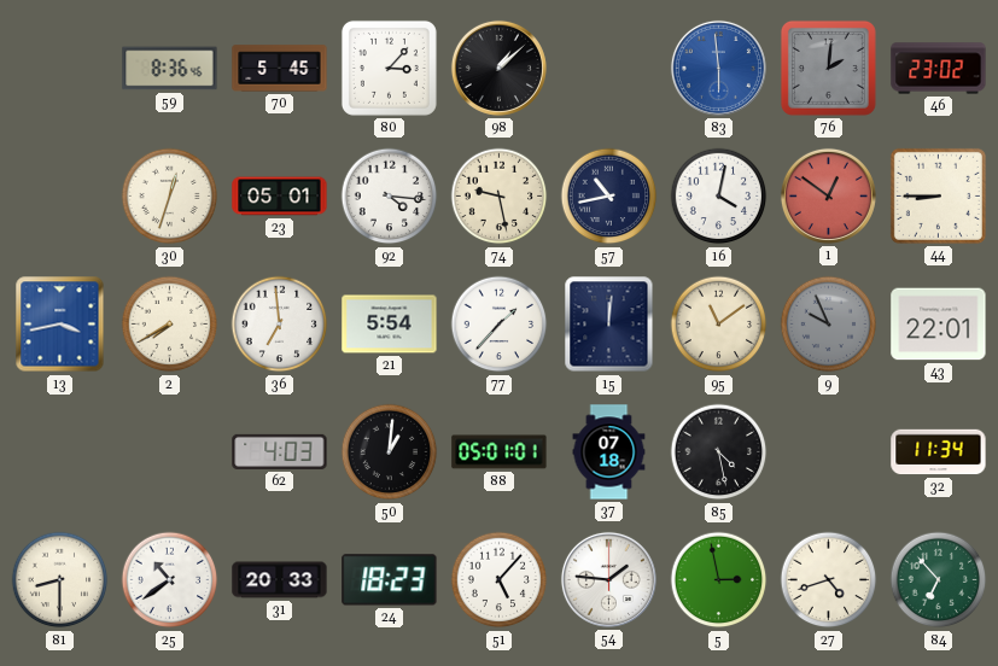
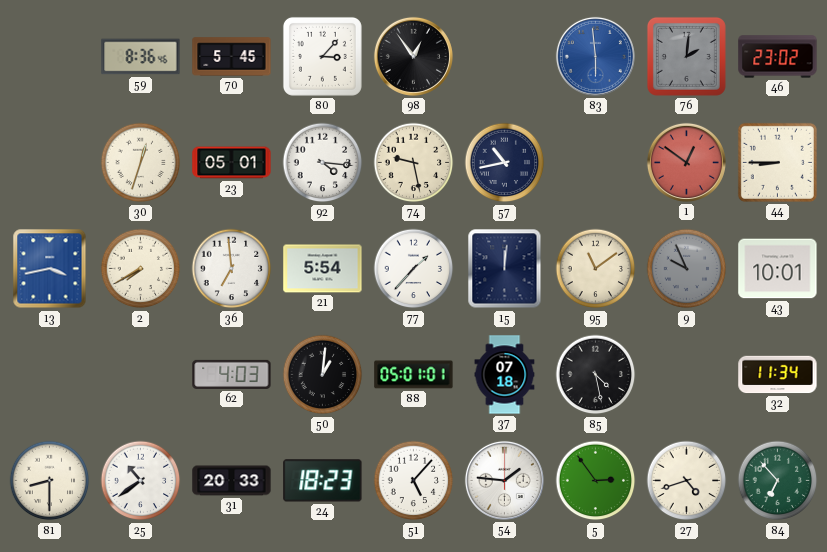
98: 1:08 -> 12:54
16: 4:02 -> none
43: 22:01 -> 10:01
5: 2:58 -> 2:54
